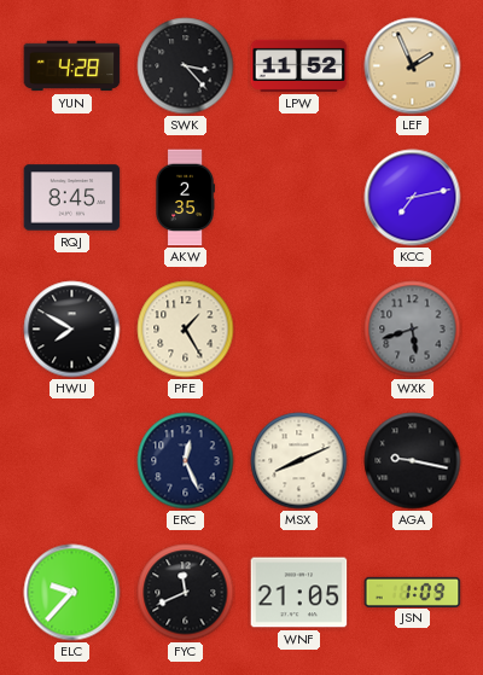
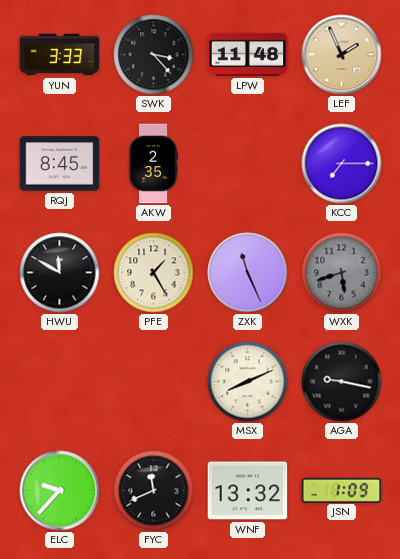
YUN: 4:28 -> 3:33
LPW: 11:52 -> 11:48
KCC: 7:13 -> 7:15
HWU: 7:50 -> 11:50
ZXK: none -> 11:26
ERC: 12:26 -> none
WNF: 21:05 -> 13:32
